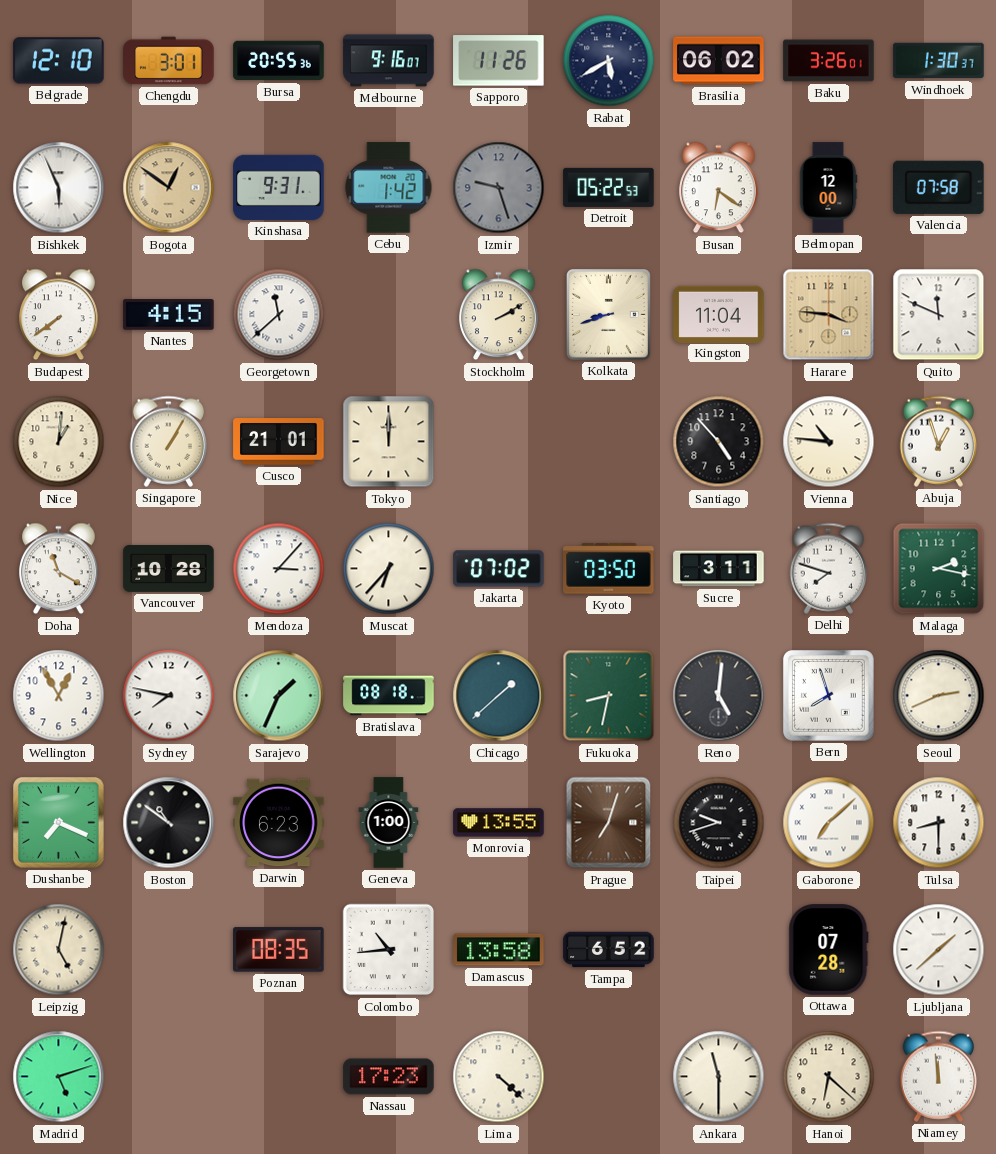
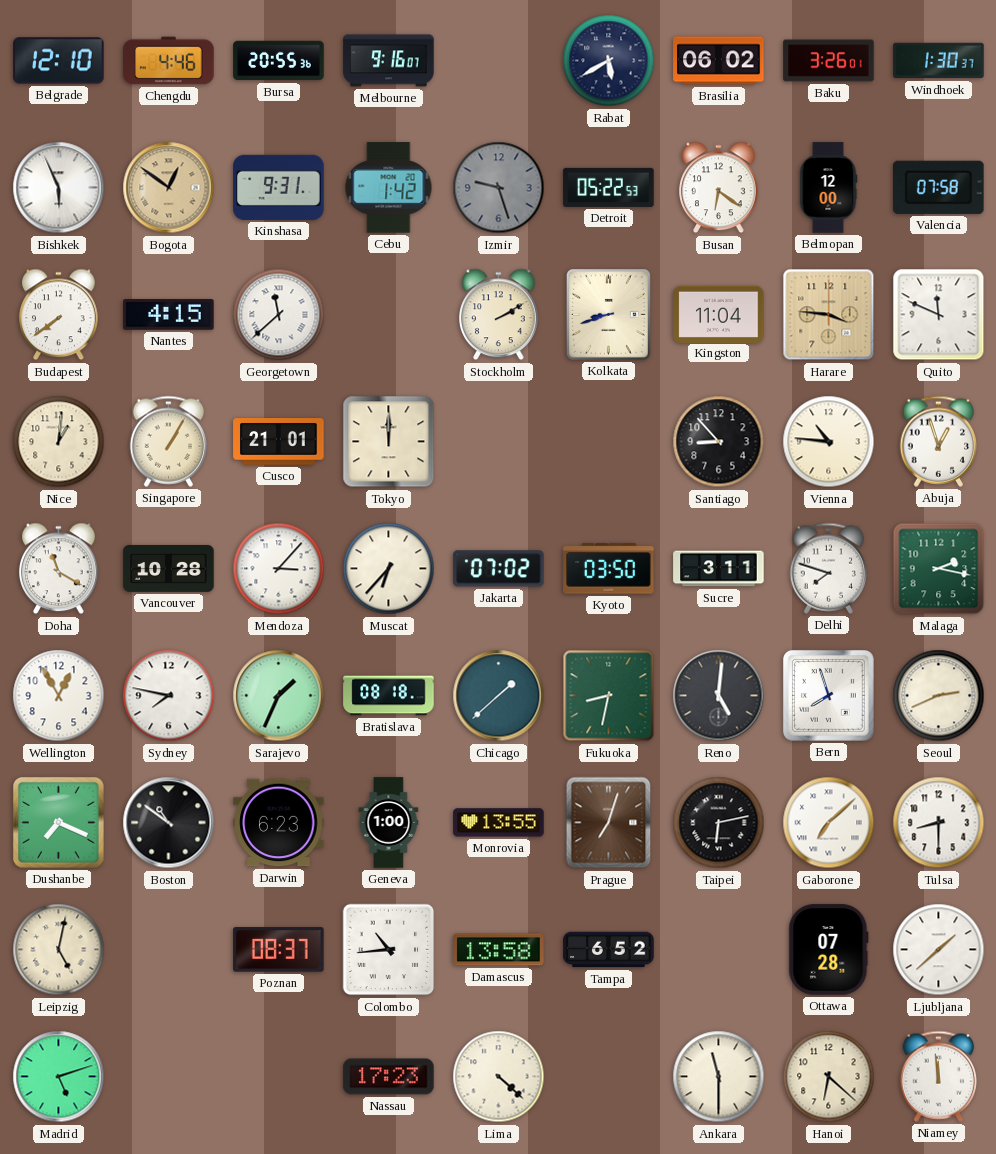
Chengdu: 3:01 -> 4:46
Sapporo: 11:26 -> none
Santiago: 4:53 -> 8:53
Taipei: 9:42 -> 6:13
Poznan: 08:35 -> 08:37
